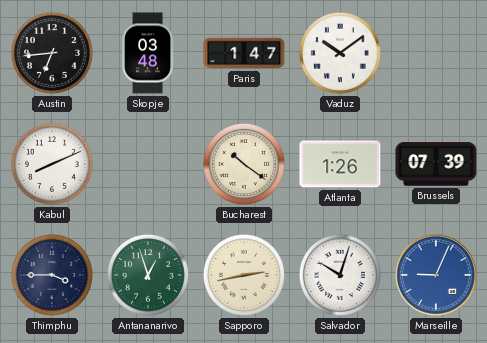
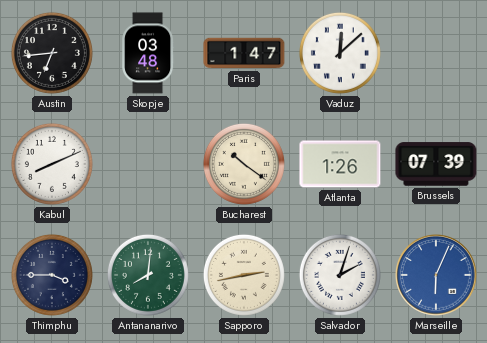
Vaduz: 10:09 -> 12:08
Antananarivo: 12:57 -> 8:01
Salvador: 10:03 -> 2:03
Marseille: 9:04 -> 6:04
